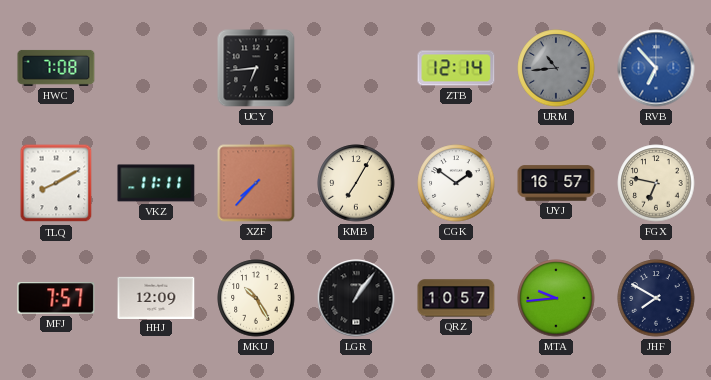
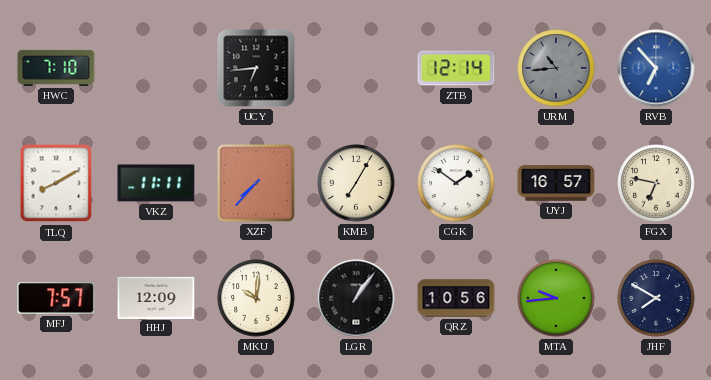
HWC: 7:08 -> 7:10
MKU: 10:25 -> 10:01
QRZ: 10:57 -> 10:56
